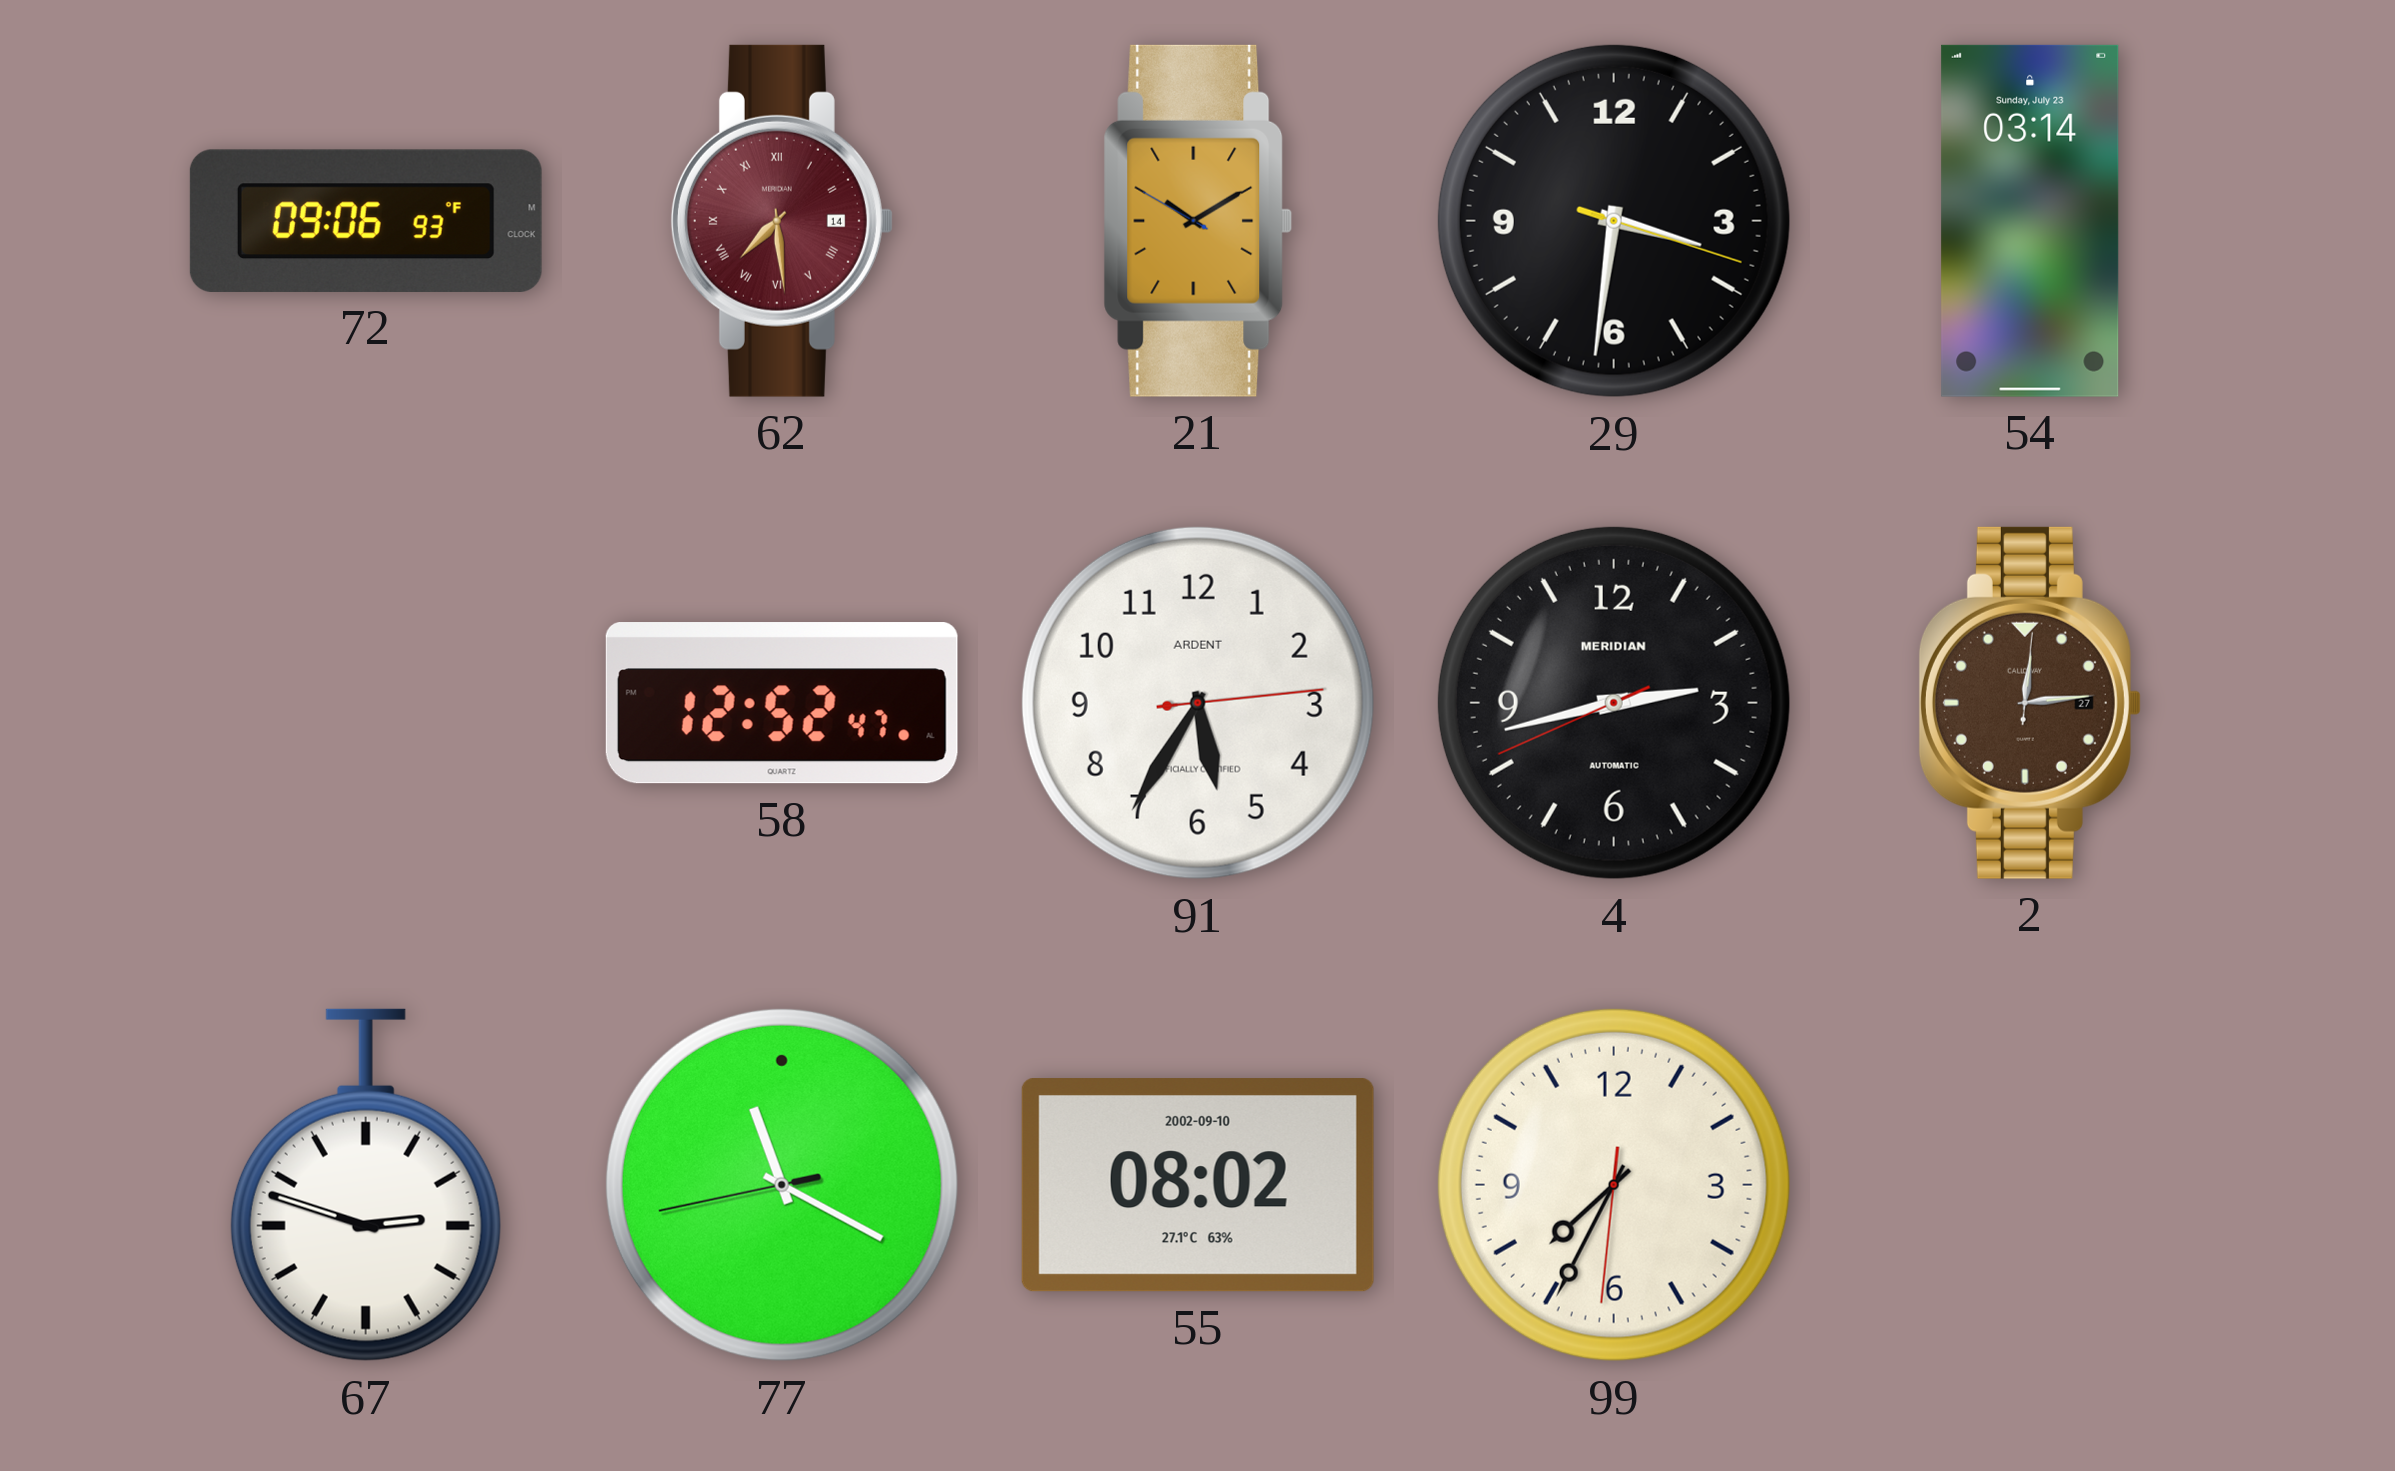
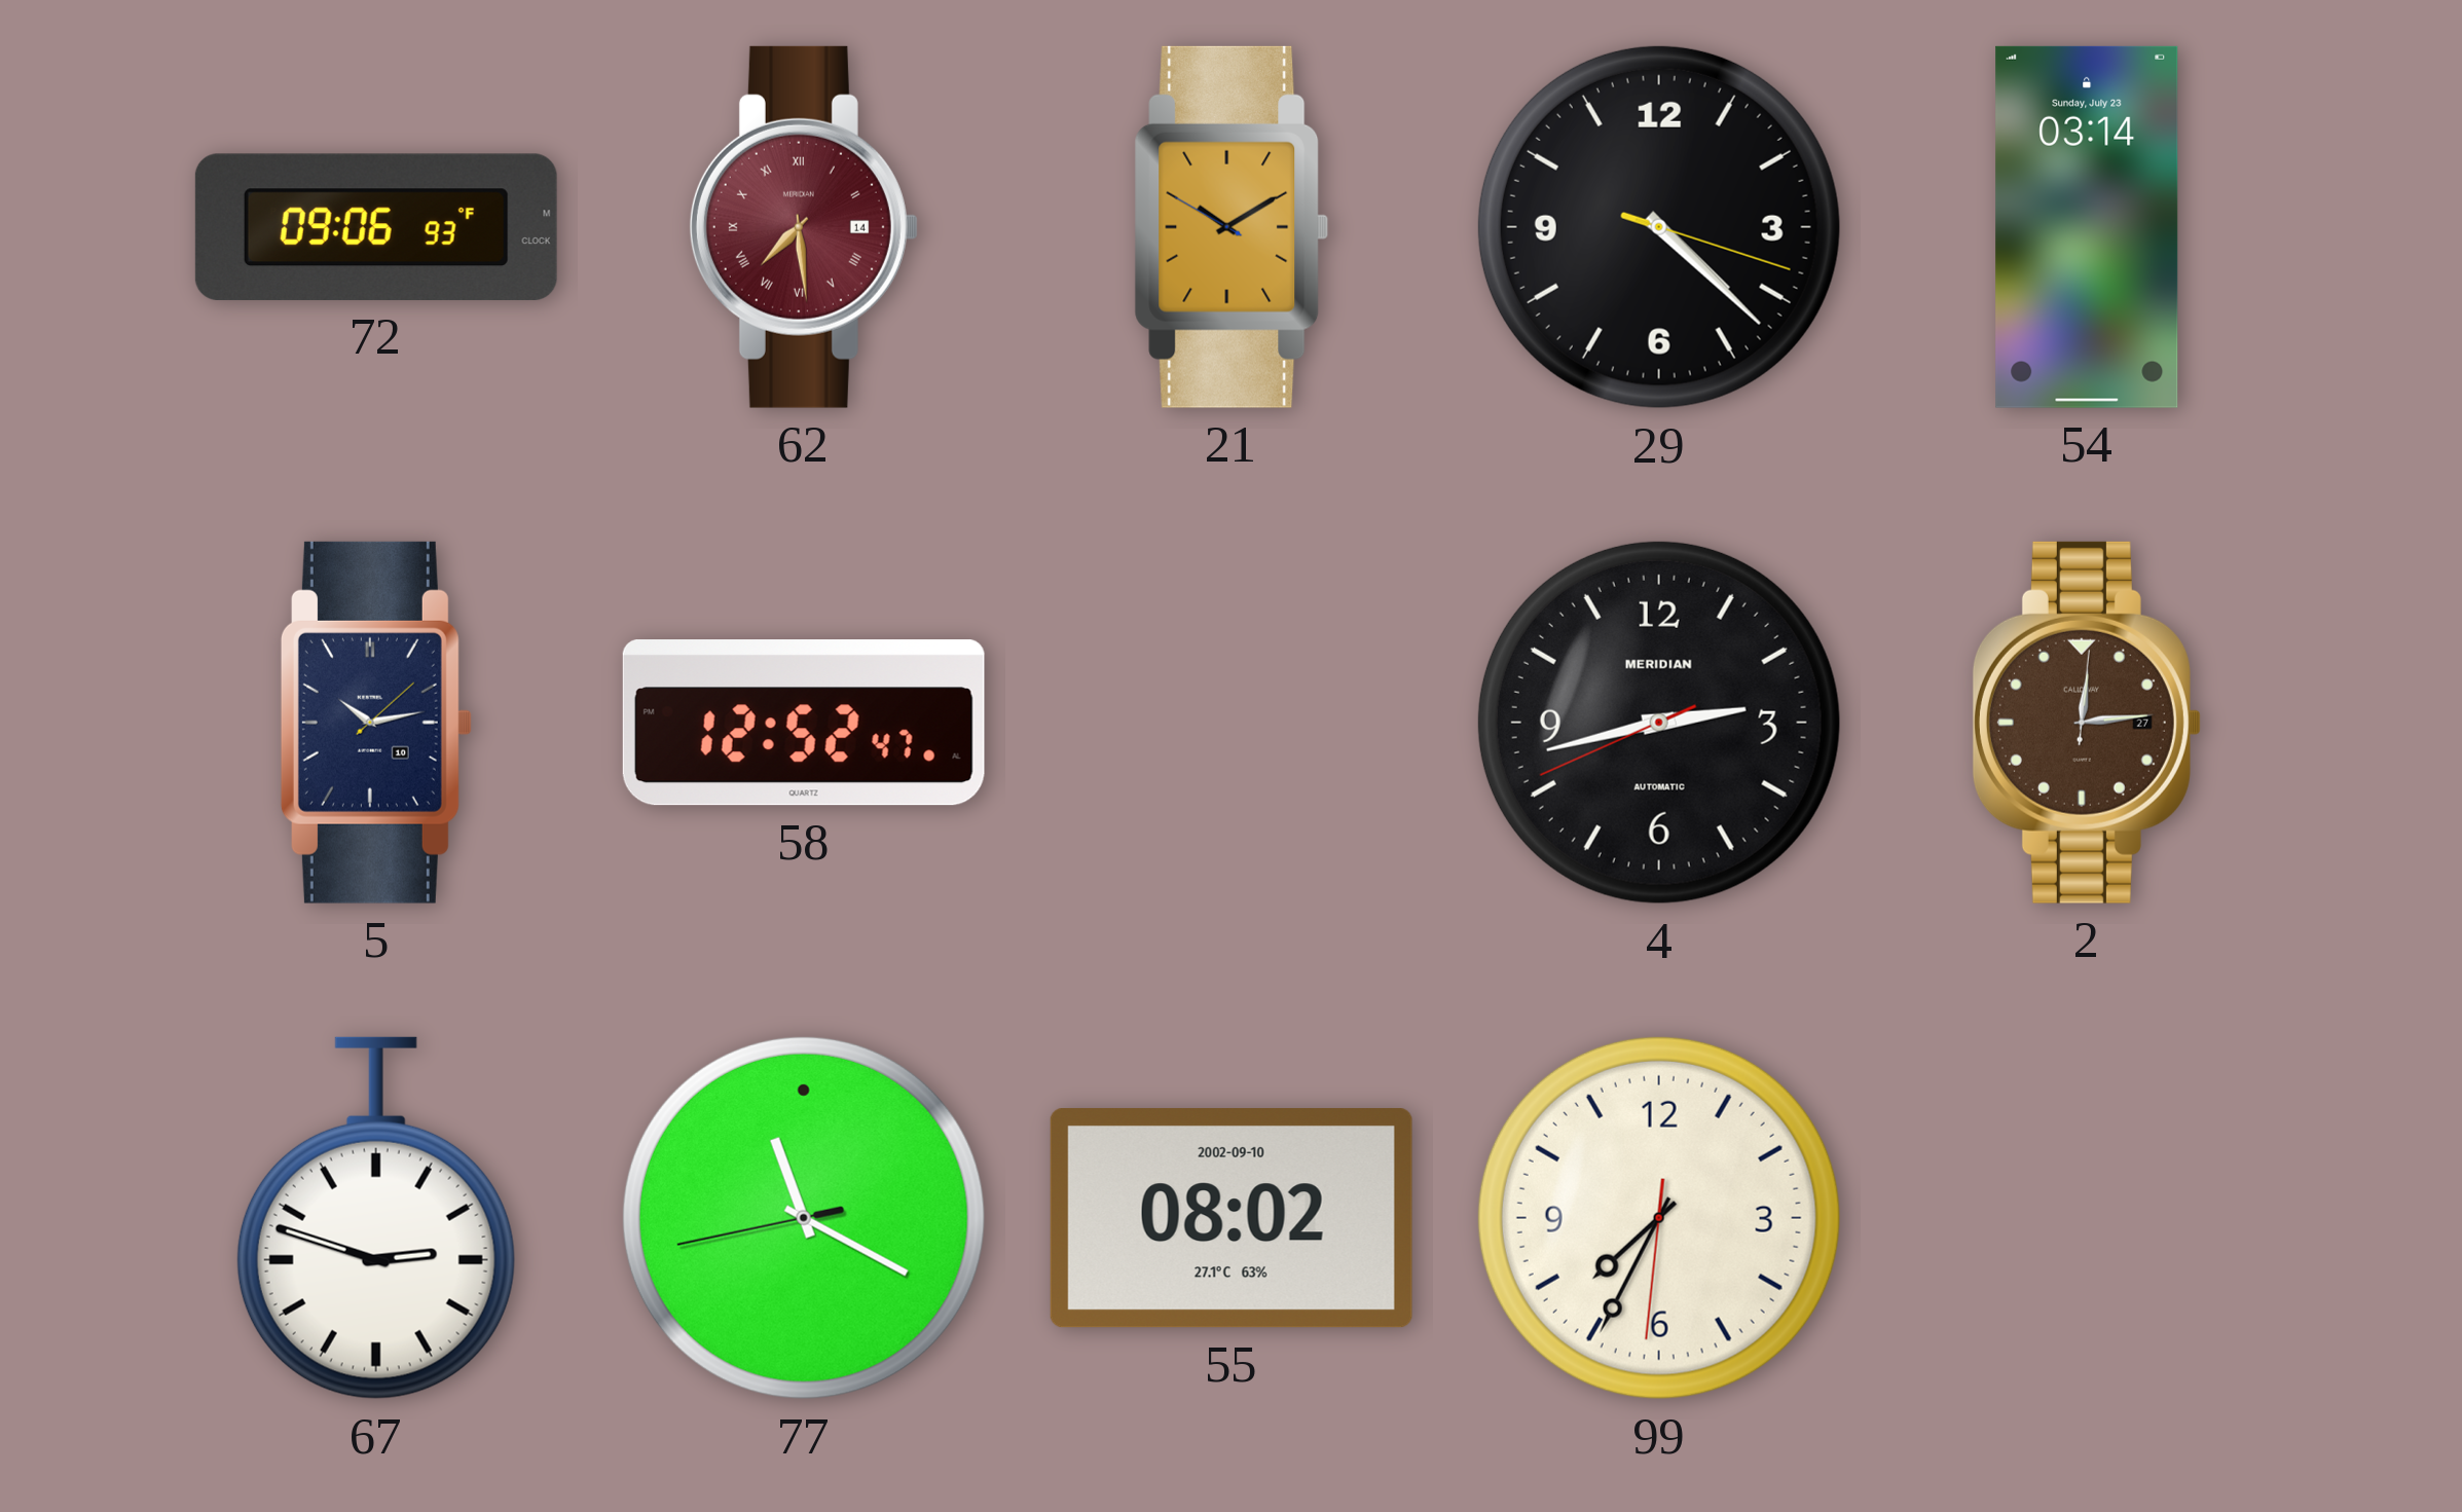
29: 3:31 -> 4:22
5: none -> 10:13
91: 5:35 -> none
